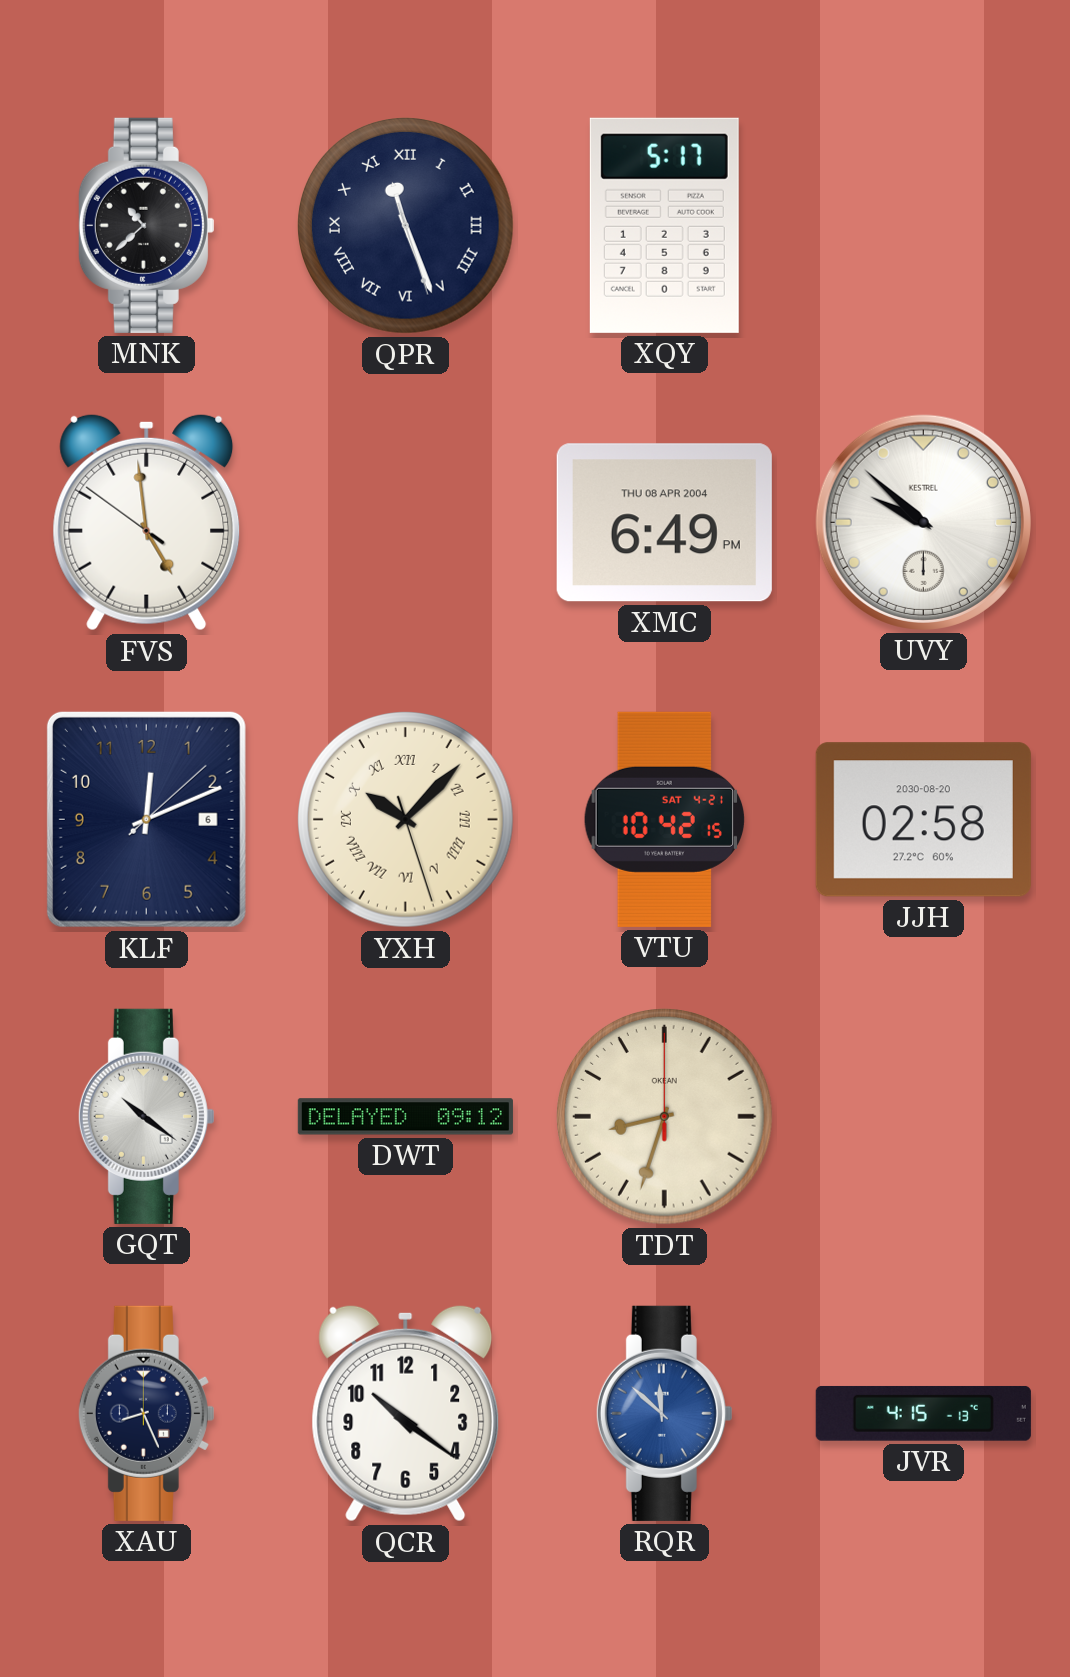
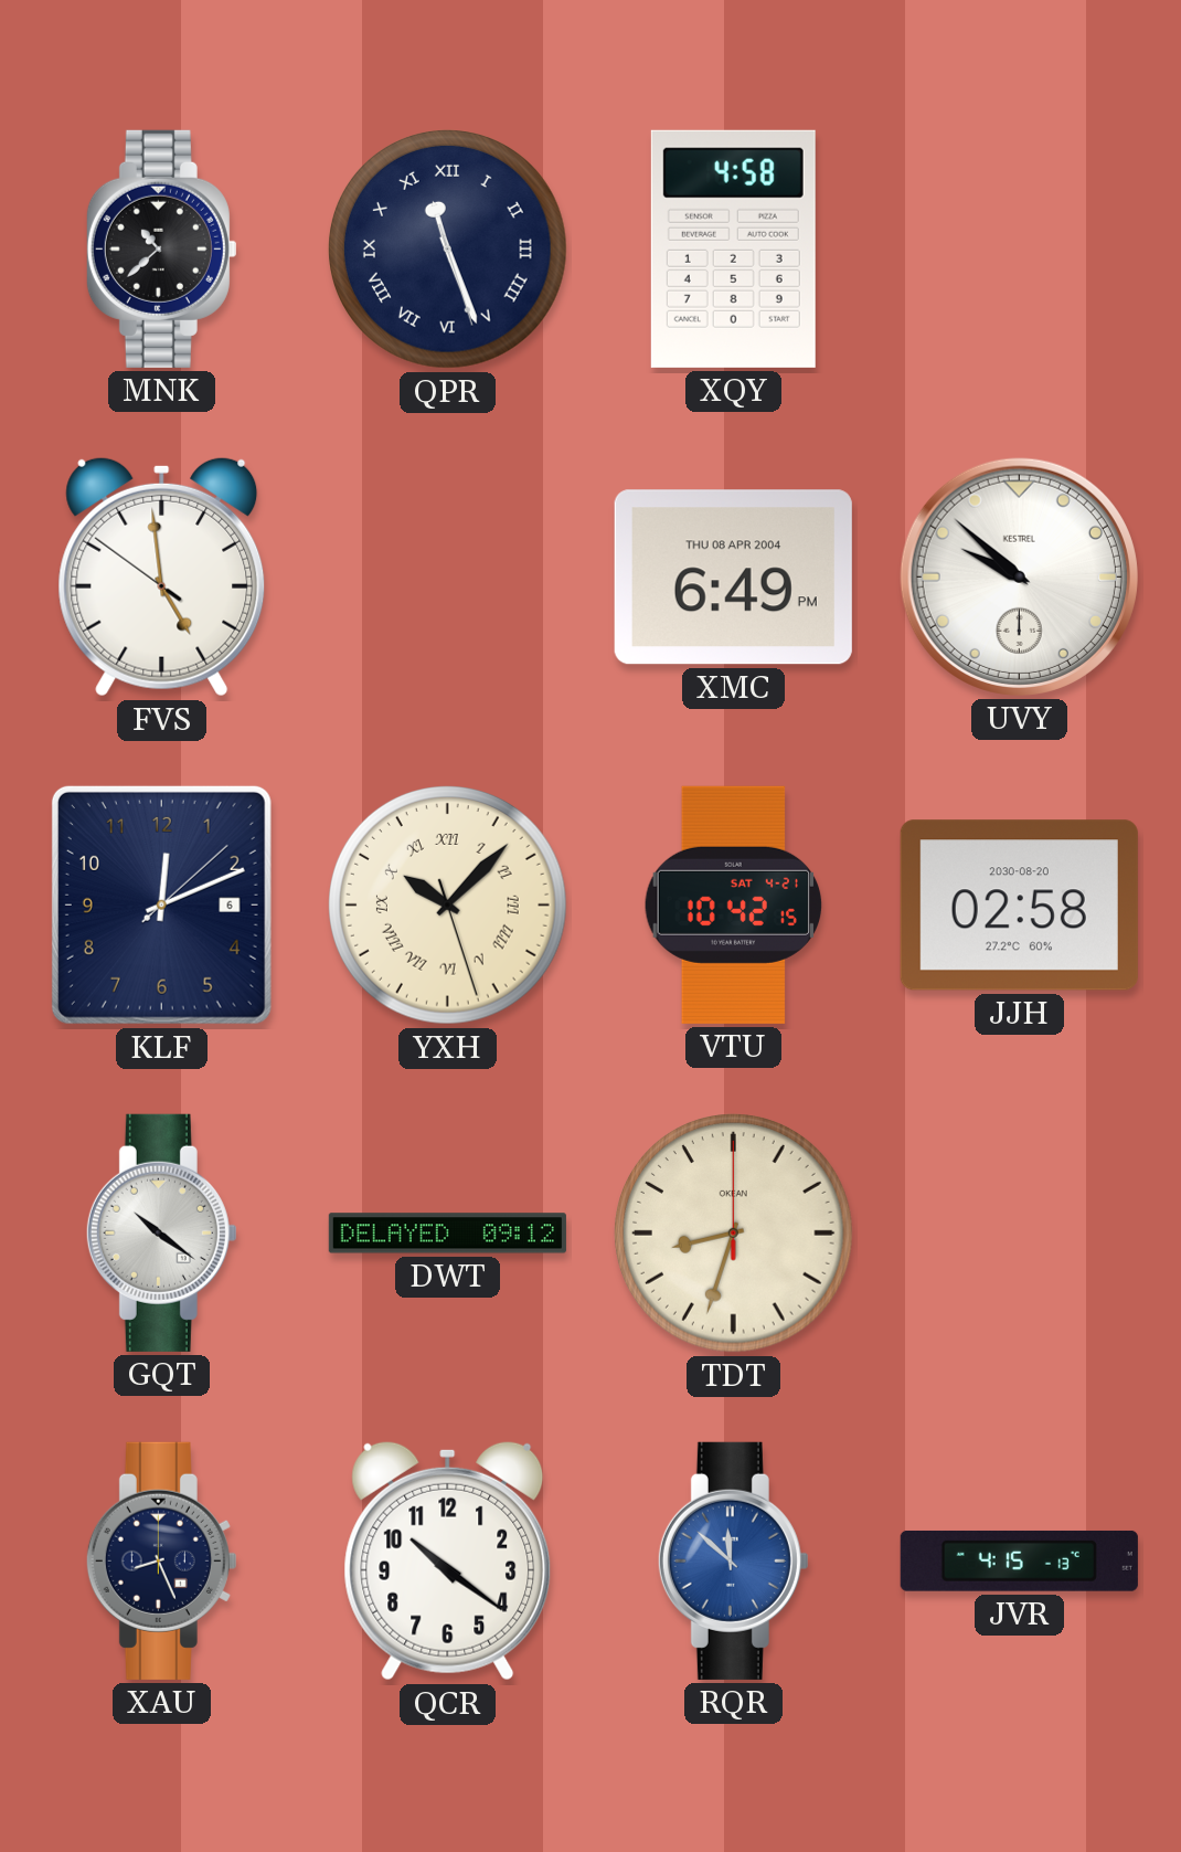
XQY: 5:17 -> 4:58
